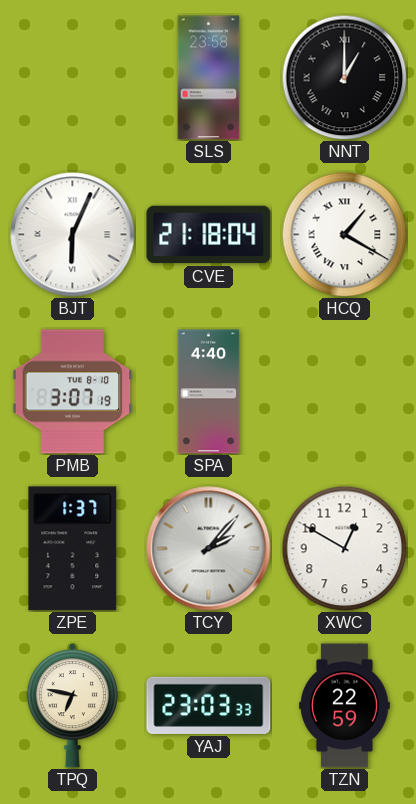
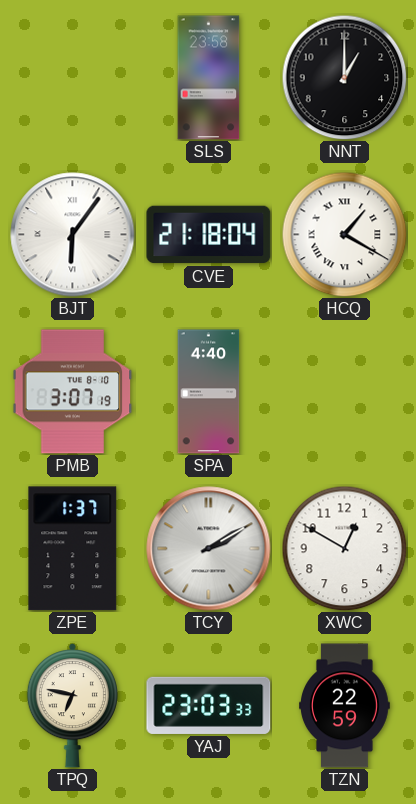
NNT numerals: Roman -> Arabic
BJT: 6:04 -> 6:06
TCY: 2:07 -> 2:10
